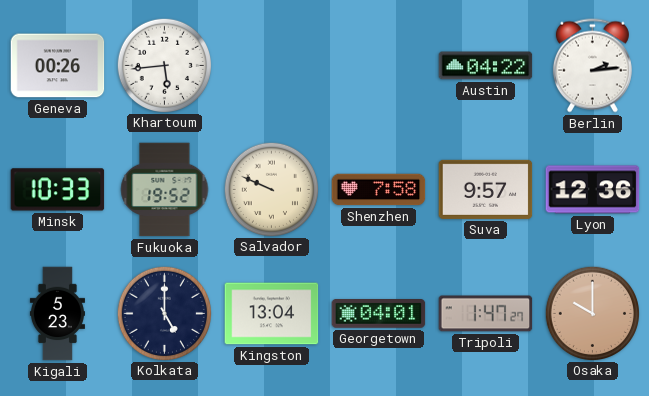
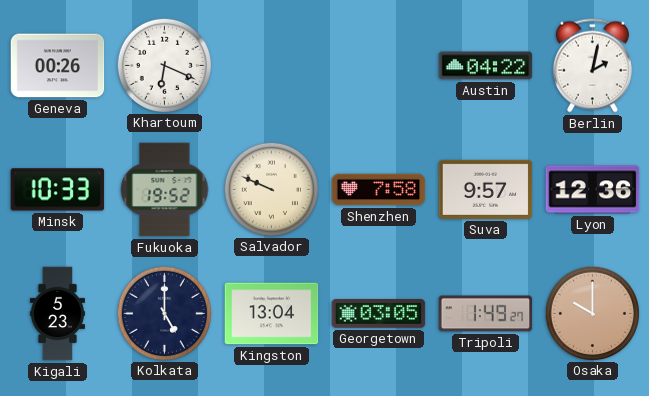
Khartoum: 5:44 -> 6:19
Berlin: 2:14 -> 2:02
Georgetown: 04:01 -> 03:05
Tripoli: 1:47 -> 1:49
